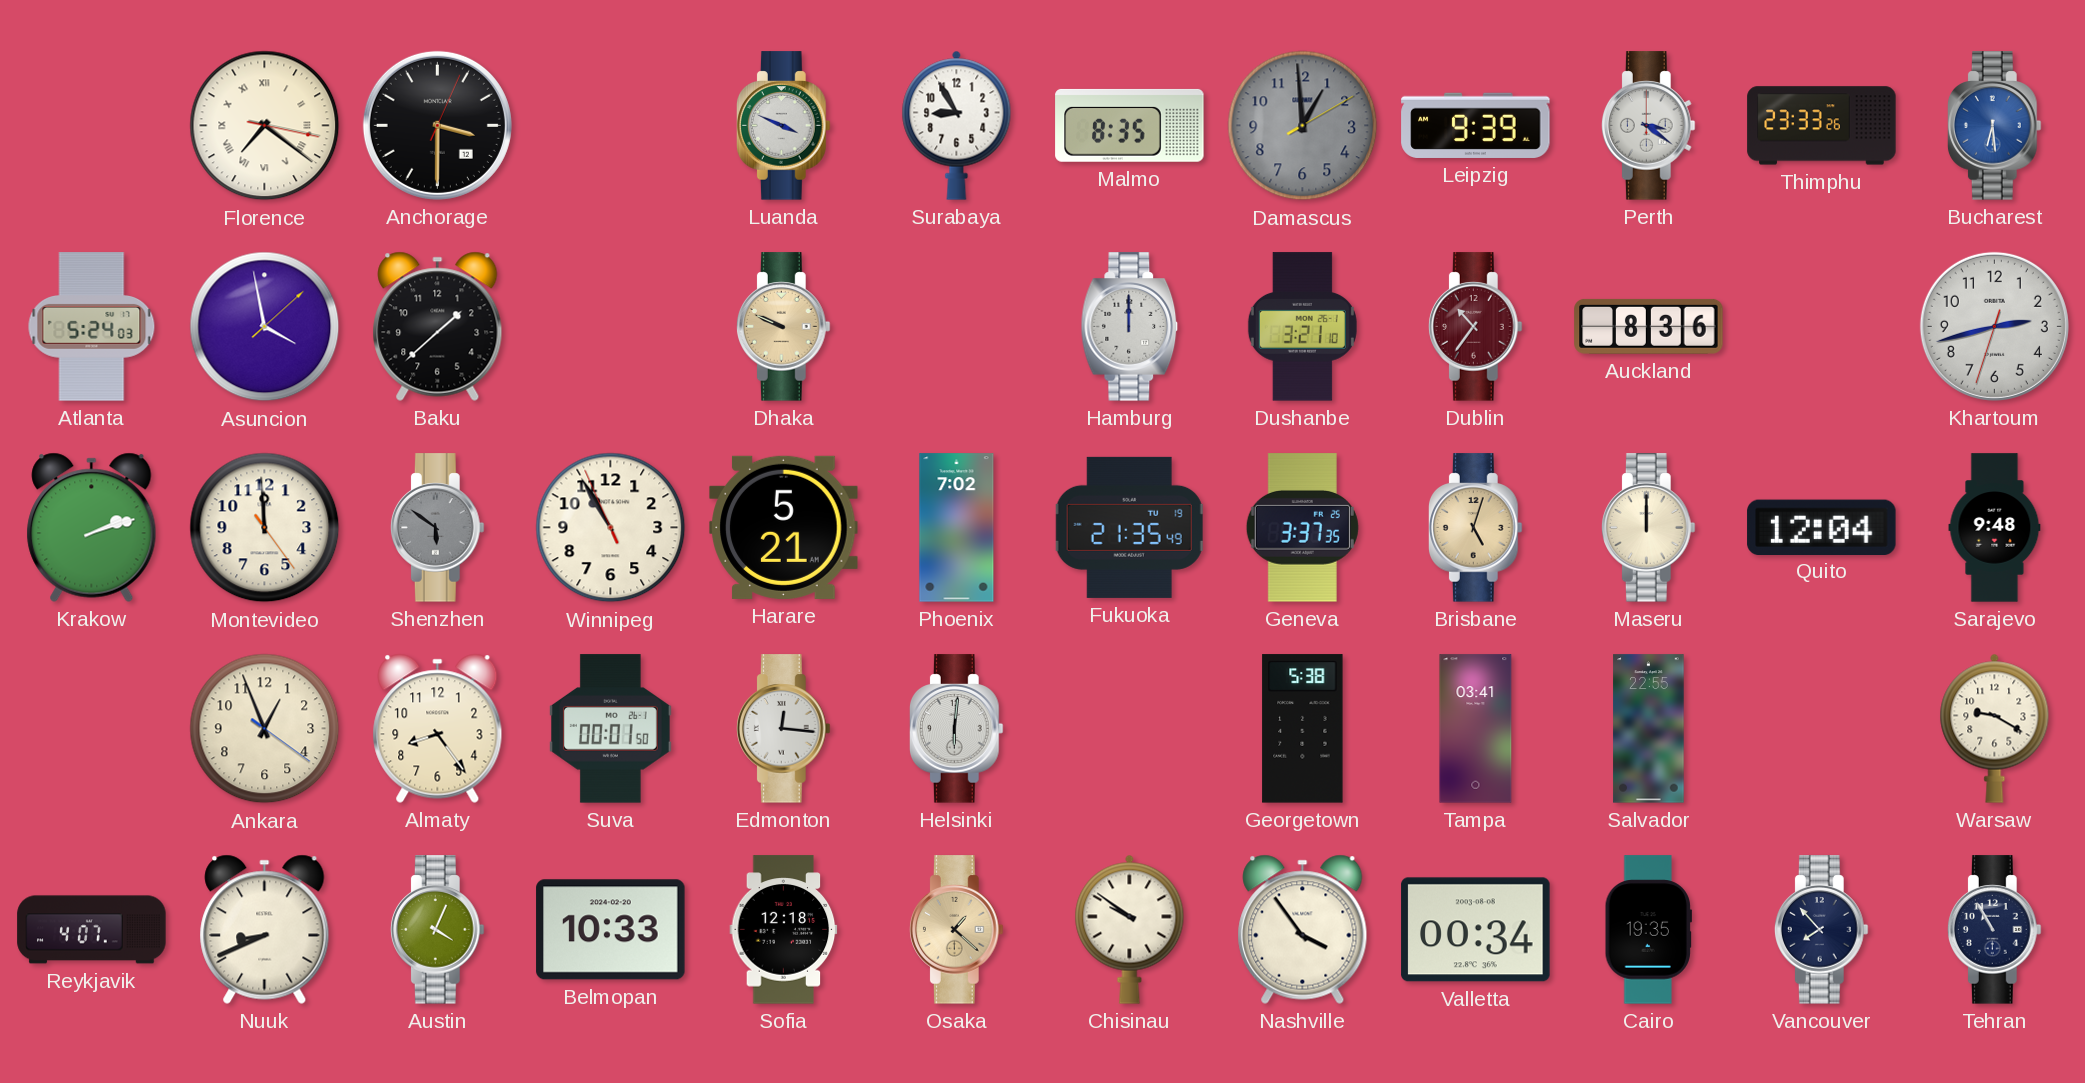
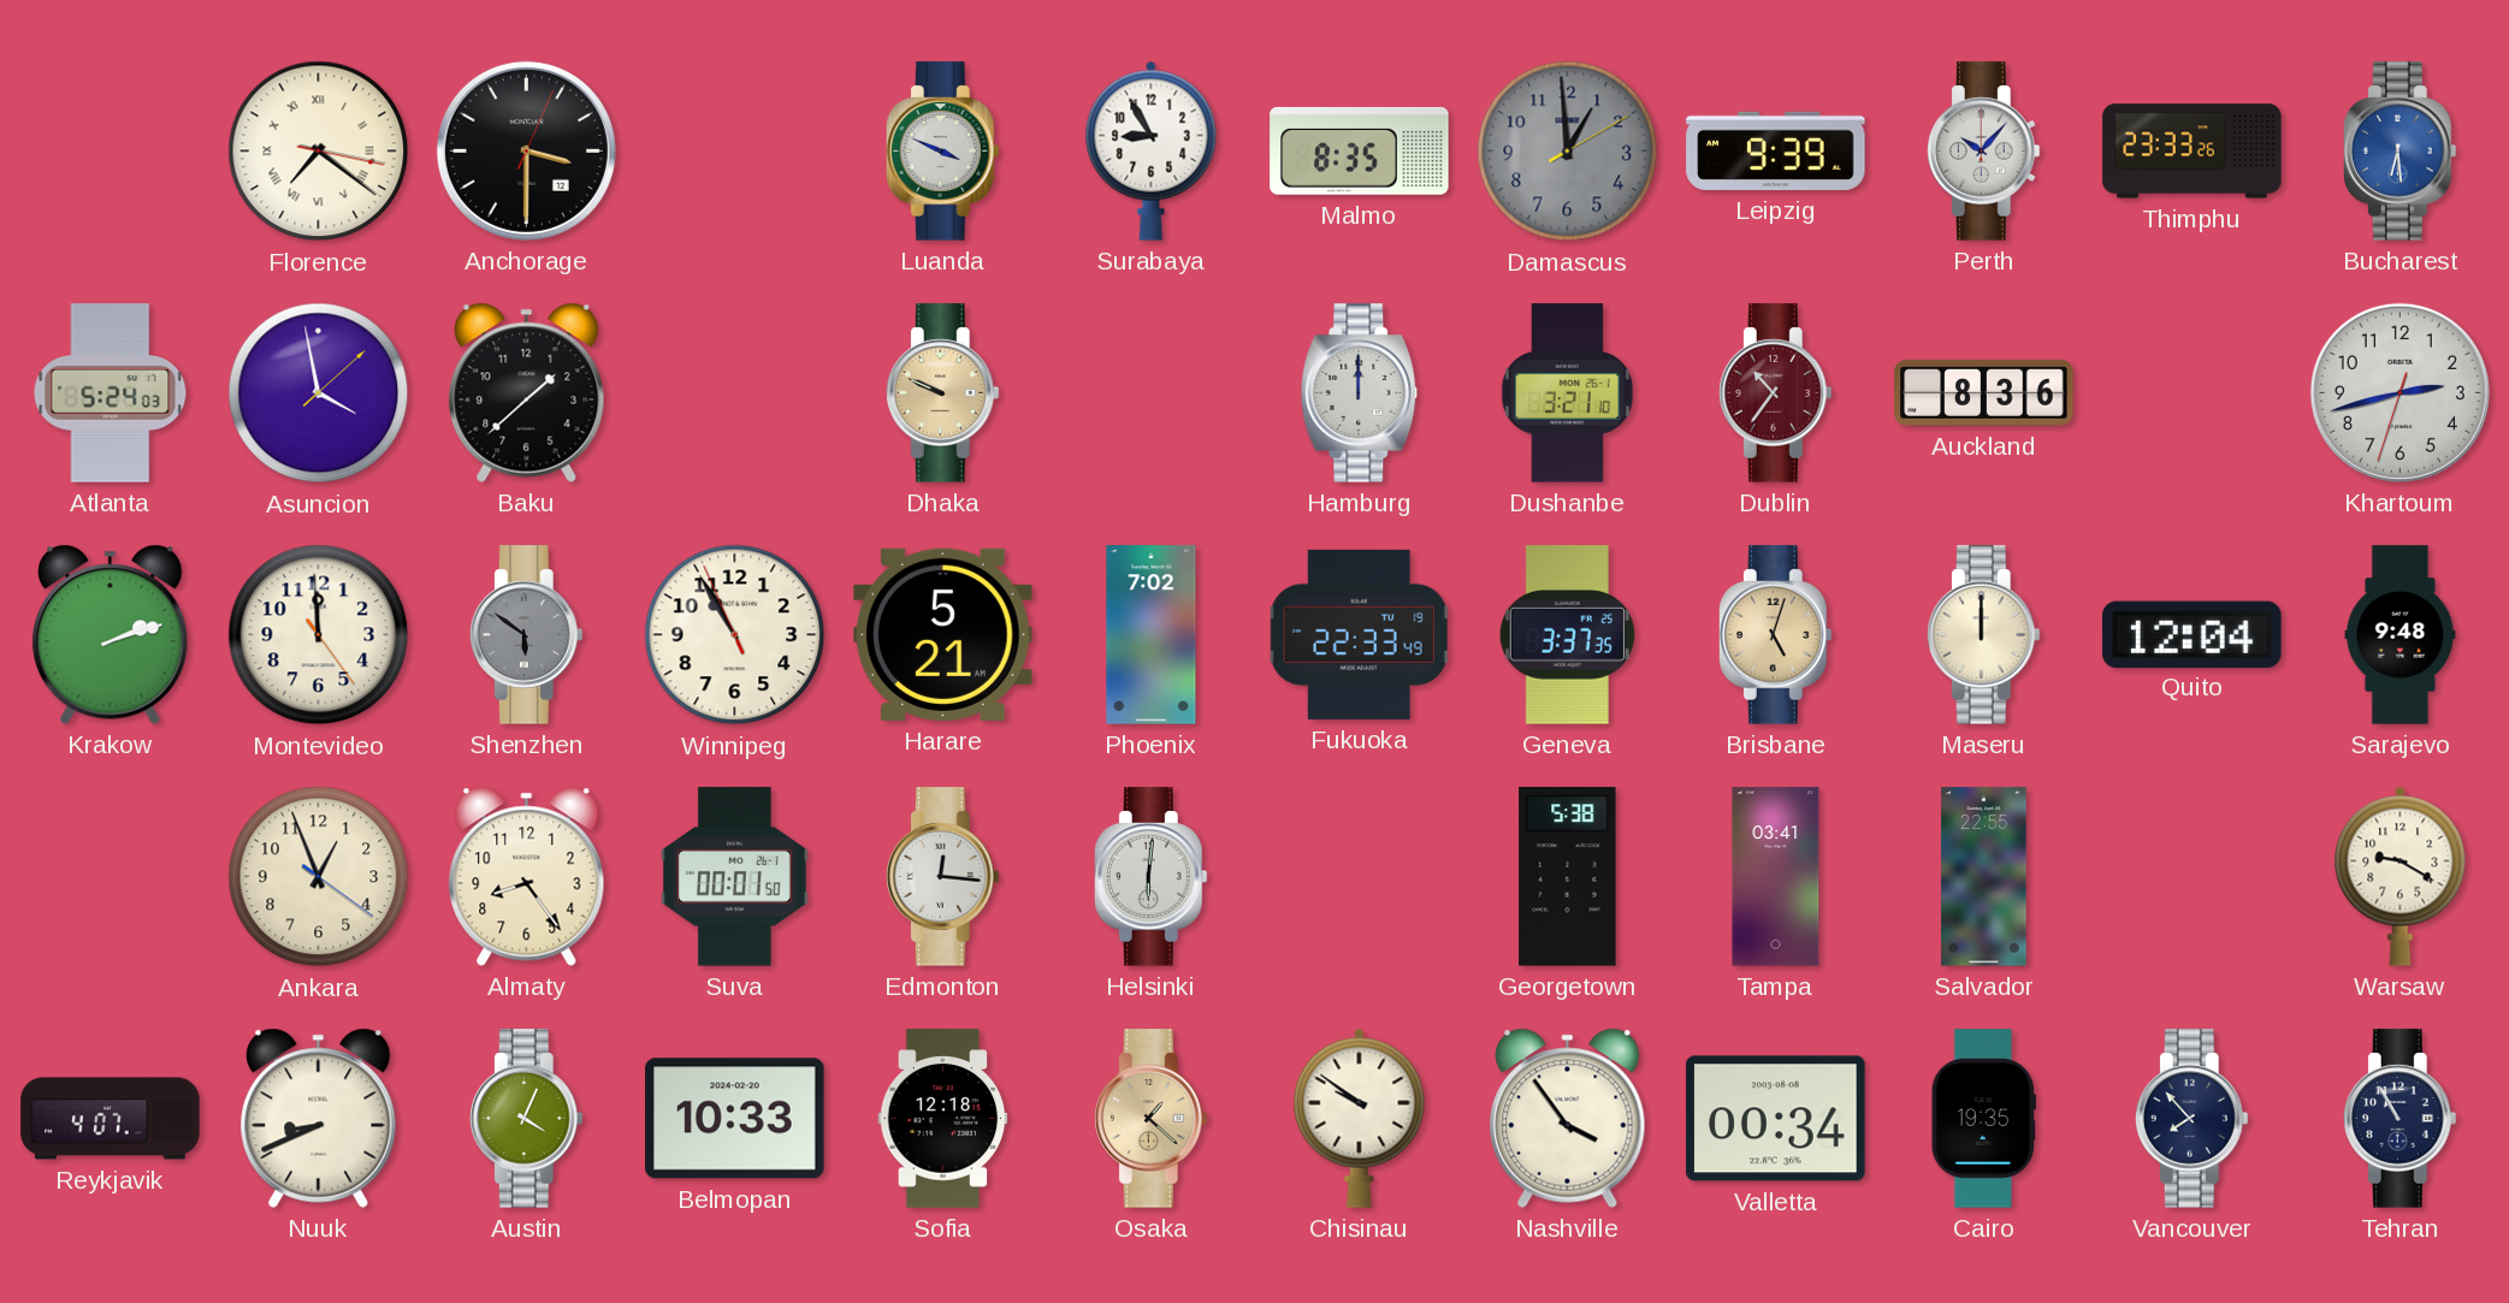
Perth: 3:21 -> 10:07
Fukuoka: 21:35 -> 22:33
